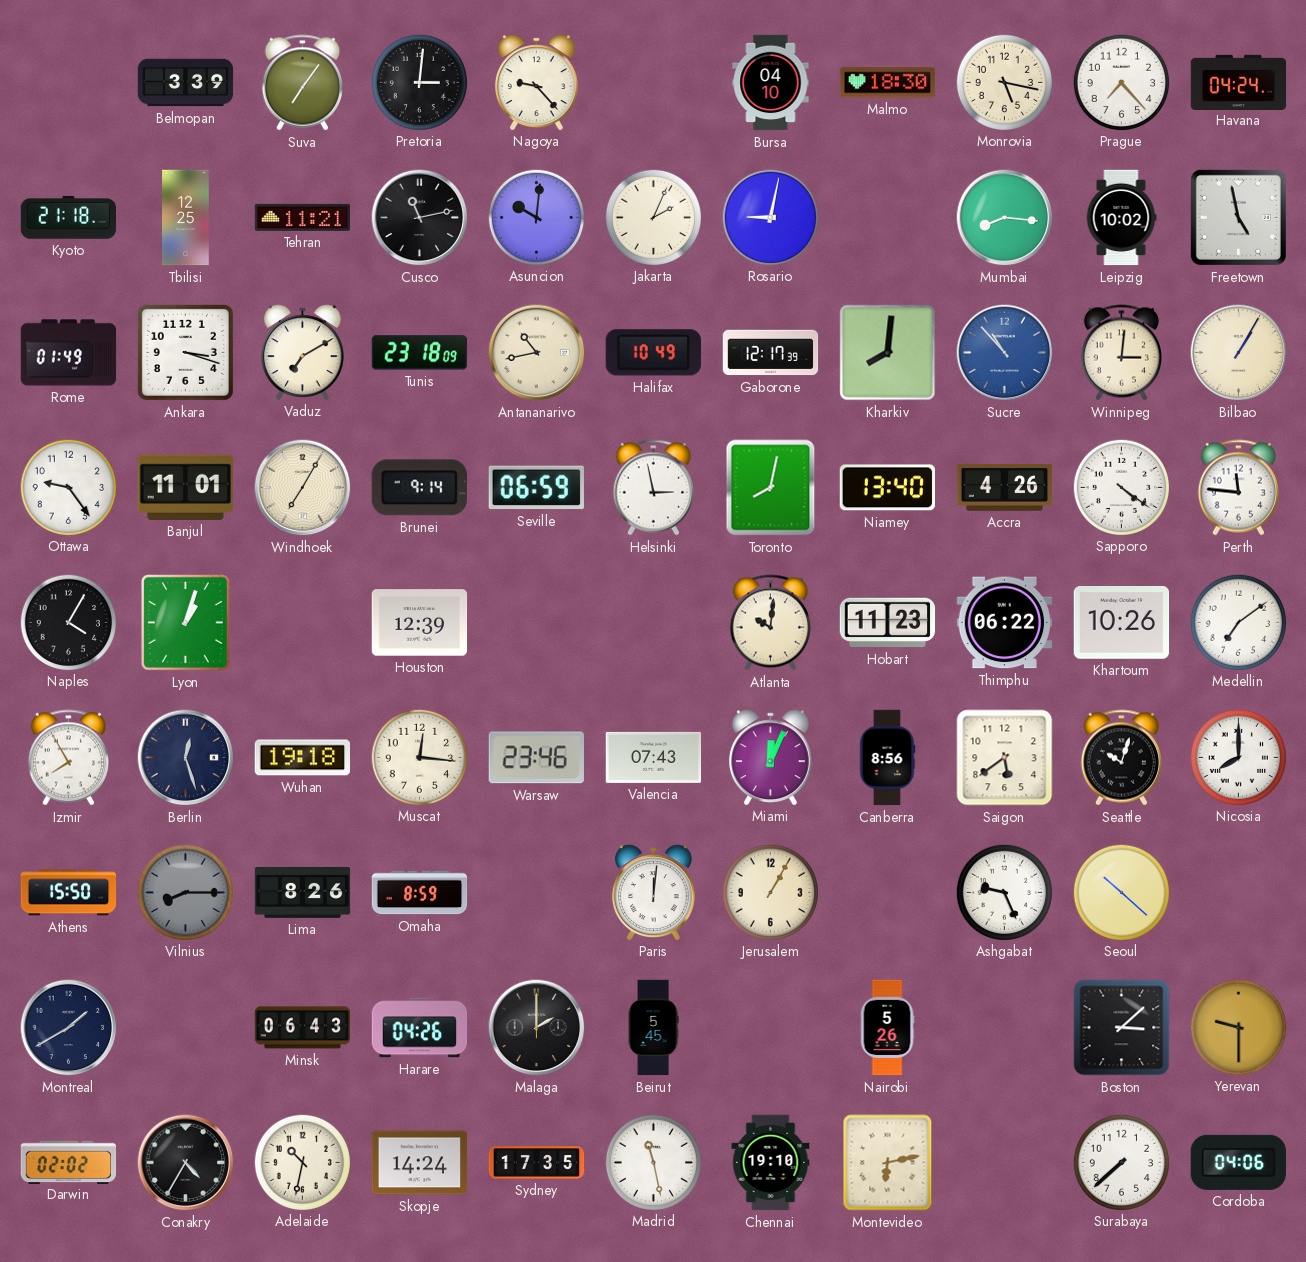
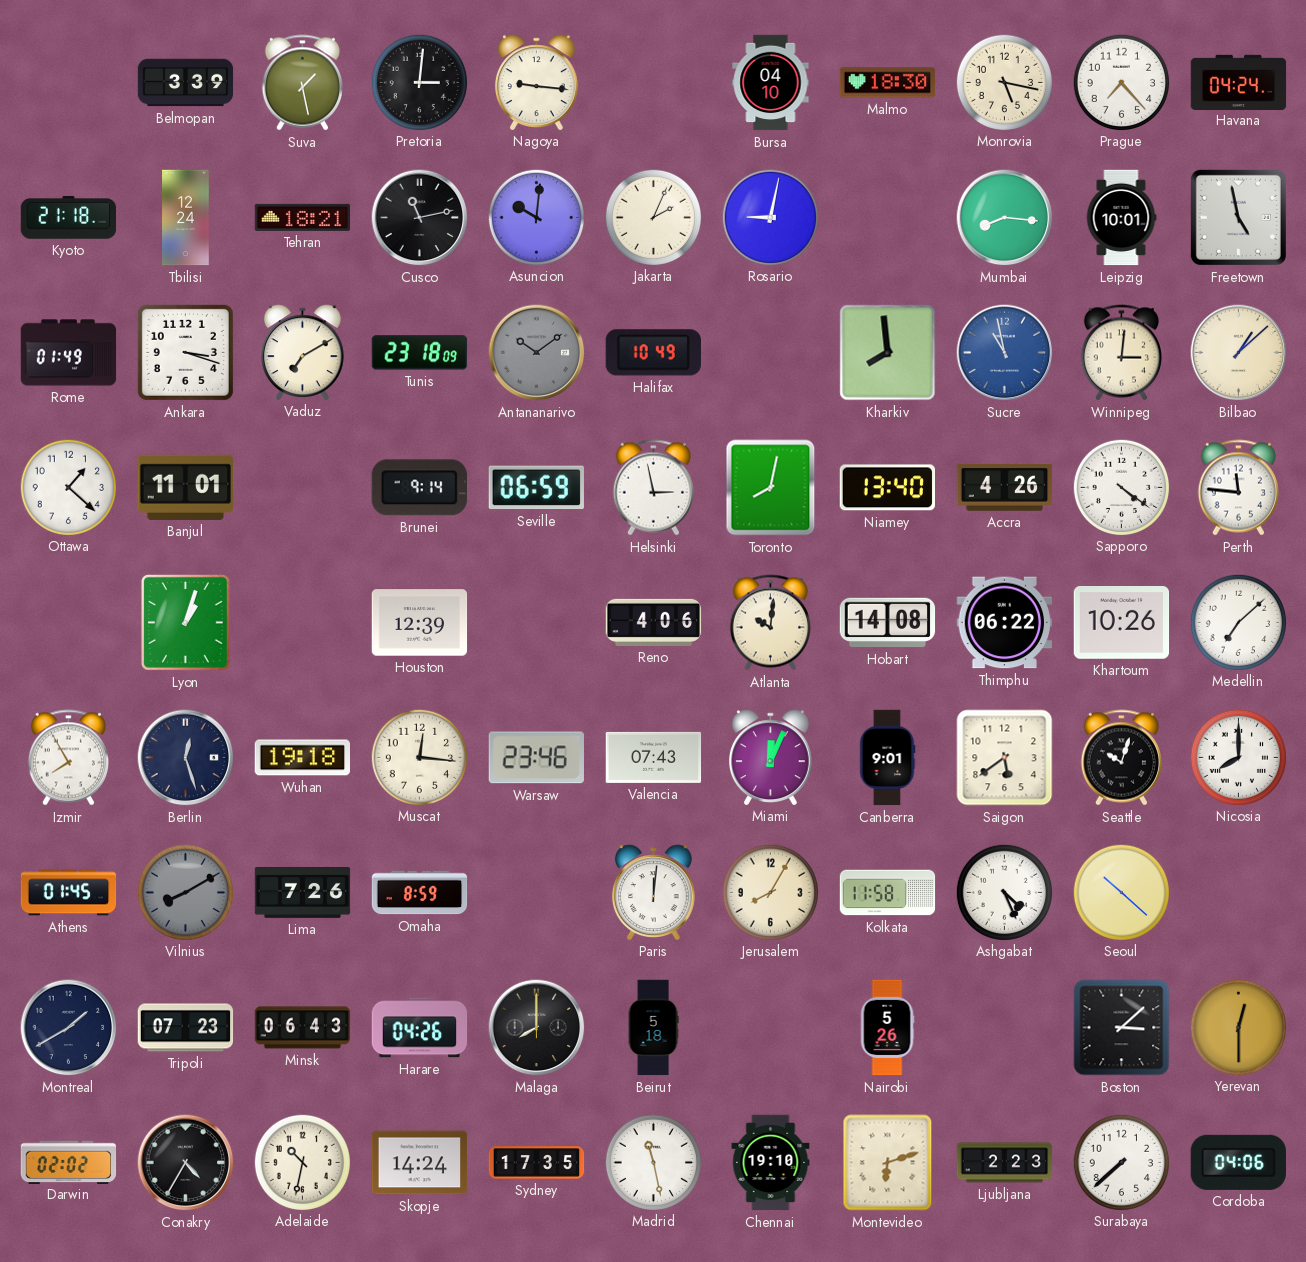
Suva: 7:06 -> 1:28
Nagoya: 9:23 -> 9:16
Tbilisi: 12:25 -> 12:24
Tehran: 11:21 -> 18:21
Leipzig: 10:02 -> 10:01
Antananarivo: 10:43 -> 10:09
Antananarivo dial: cream -> grey
Gaborone: 12:17 -> none
Kharkiv: 8:01 -> 7:59
Sucre: 10:53 -> 10:58
Bilbao: 1:05 -> 1:08
Ottawa: 9:24 -> 1:22
Windhoek: 7:05 -> none
Naples: 4:05 -> none
Reno: none -> 4:06
Hobart: 11:23 -> 14:08
Medellin: 7:09 -> 7:08
Canberra: 8:56 -> 9:01
Athens: 15:50 -> 01:45
Vilnius: 8:15 -> 8:10
Lima: 8:26 -> 7:26
Jerusalem: 1:05 -> 8:05
Kolkata: none -> 11:58
Ashgabat: 9:26 -> 4:26
Tripoli: none -> 07:23
Malaga: 2:00 -> 8:00
Beirut: 5:45 -> 5:18
Yerevan: 9:30 -> 12:30
Montevideo: 6:13 -> 6:12
Ljubljana: none -> 2:23
